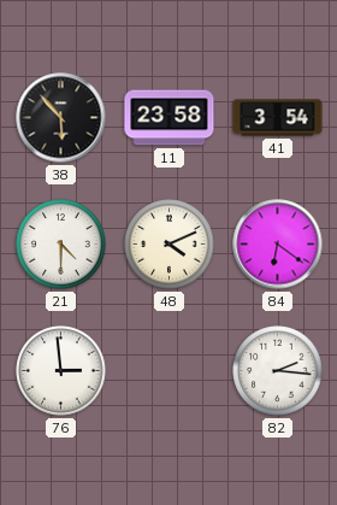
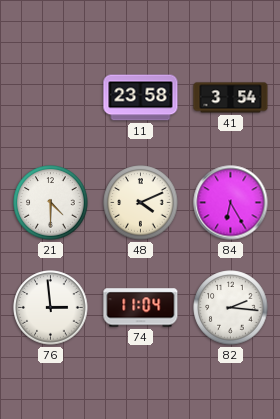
38: 5:53 -> none
84: 6:21 -> 6:25
74: none -> 11:04
